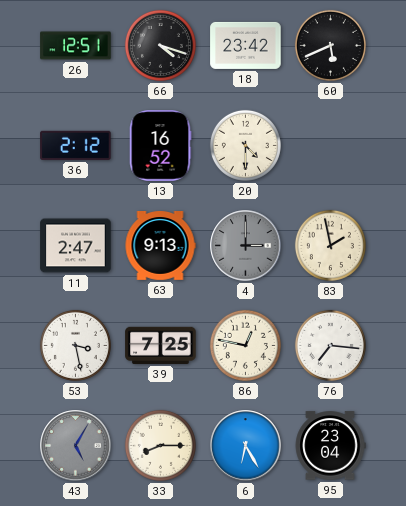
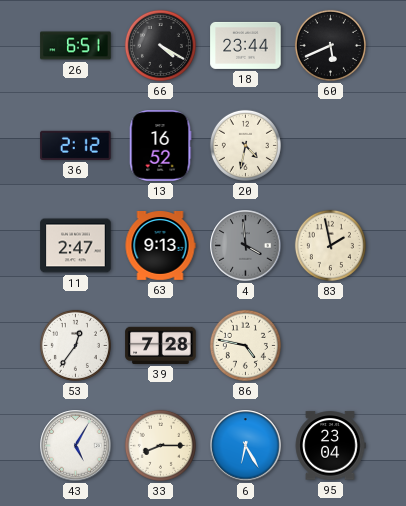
26: 12:51 -> 6:51
66: 4:18 -> 4:20
18: 23:42 -> 23:44
20: 4:30 -> 4:32
4: 3:00 -> 3:59
53: 3:28 -> 12:36
39: 7:25 -> 7:28
86: 12:47 -> 4:47
76: 7:16 -> none
43 dial: grey -> white
